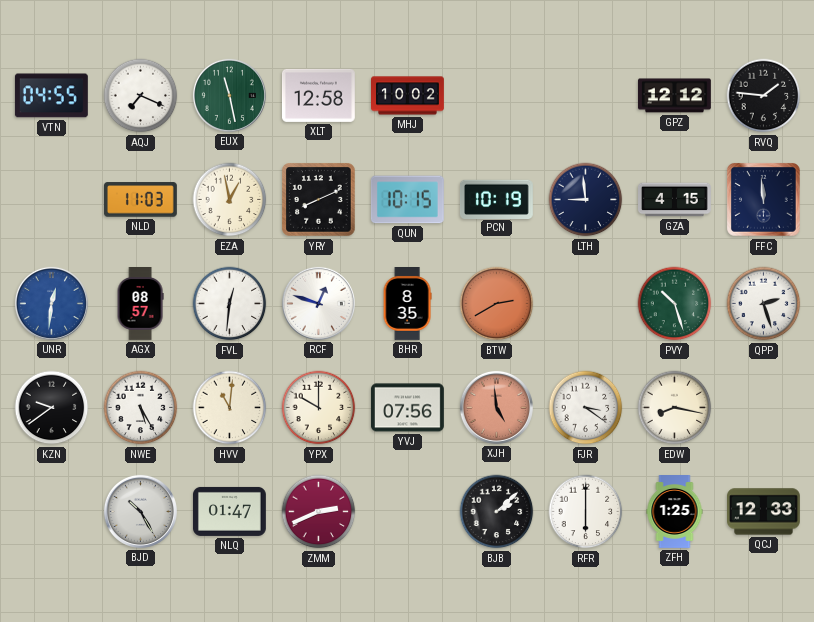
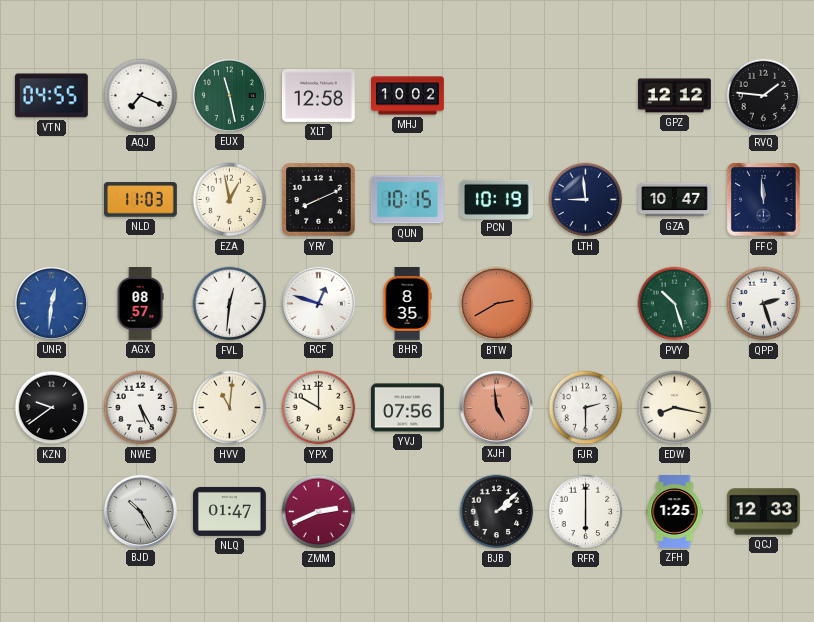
GZA: 4:15 -> 10:47
FJR: 3:21 -> 2:30
